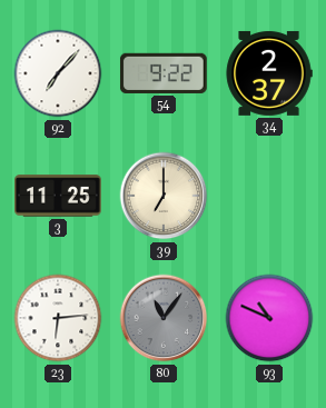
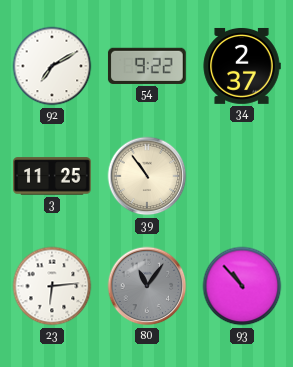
92: 7:07 -> 7:10
39: 7:00 -> 10:54
93: 10:49 -> 10:53
